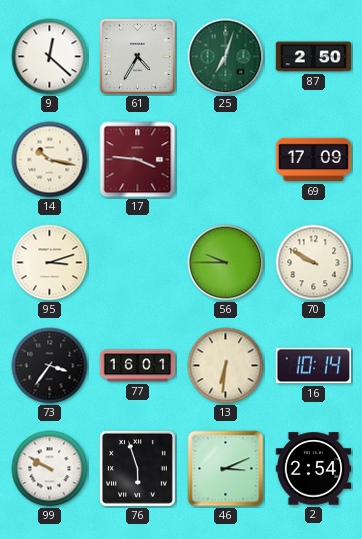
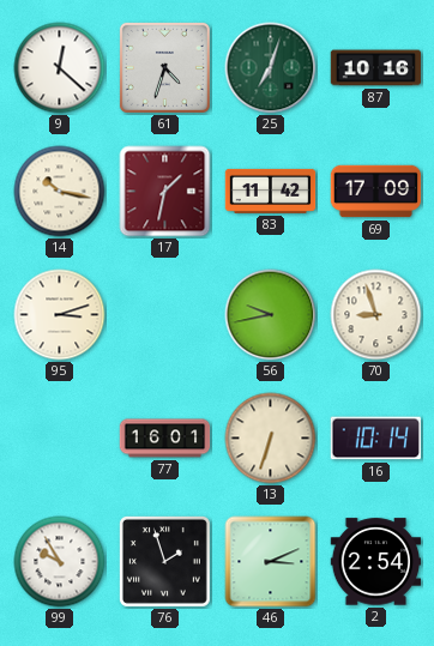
61: 4:35 -> 4:33
87: 2:50 -> 10:16
17: 3:46 -> 1:32
83: none -> 11:42
56: 9:45 -> 9:43
70: 9:50 -> 8:57
73: 3:36 -> none
13: 6:31 -> 6:33
99: 9:50 -> 9:55
76: 5:57 -> 1:57
